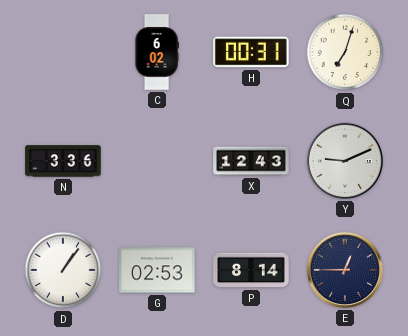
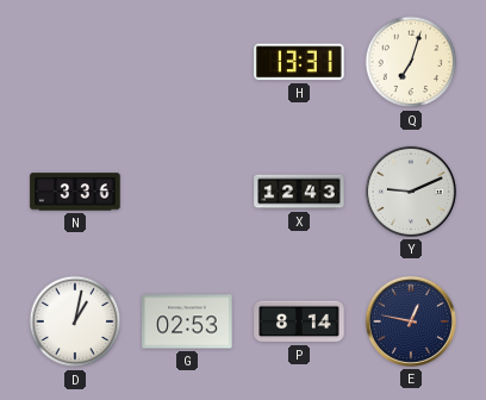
C: 6:02 -> none
H: 00:31 -> 13:31
D: 1:06 -> 1:02
E: 12:45 -> 12:47
